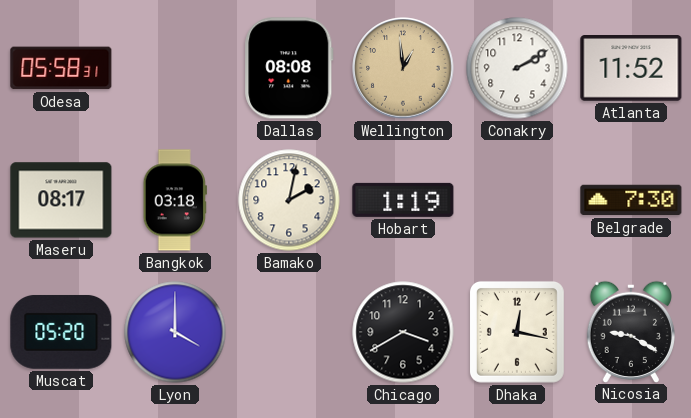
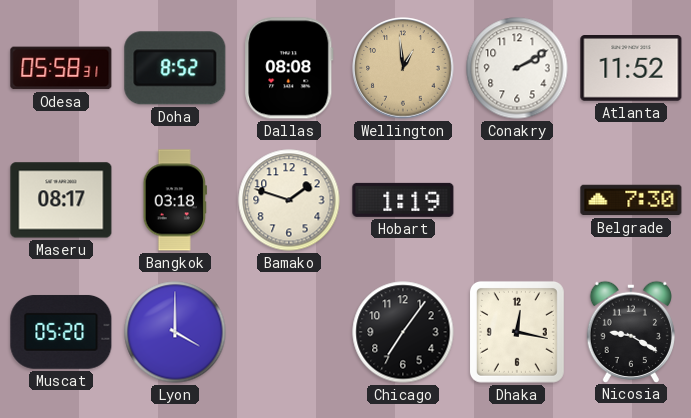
Doha: none -> 8:52
Bamako: 2:02 -> 1:48
Chicago: 3:40 -> 7:06
